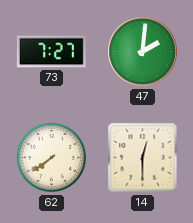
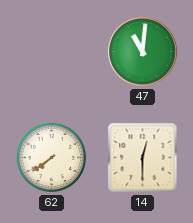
73: 7:27 -> none
47: 2:01 -> 11:01
